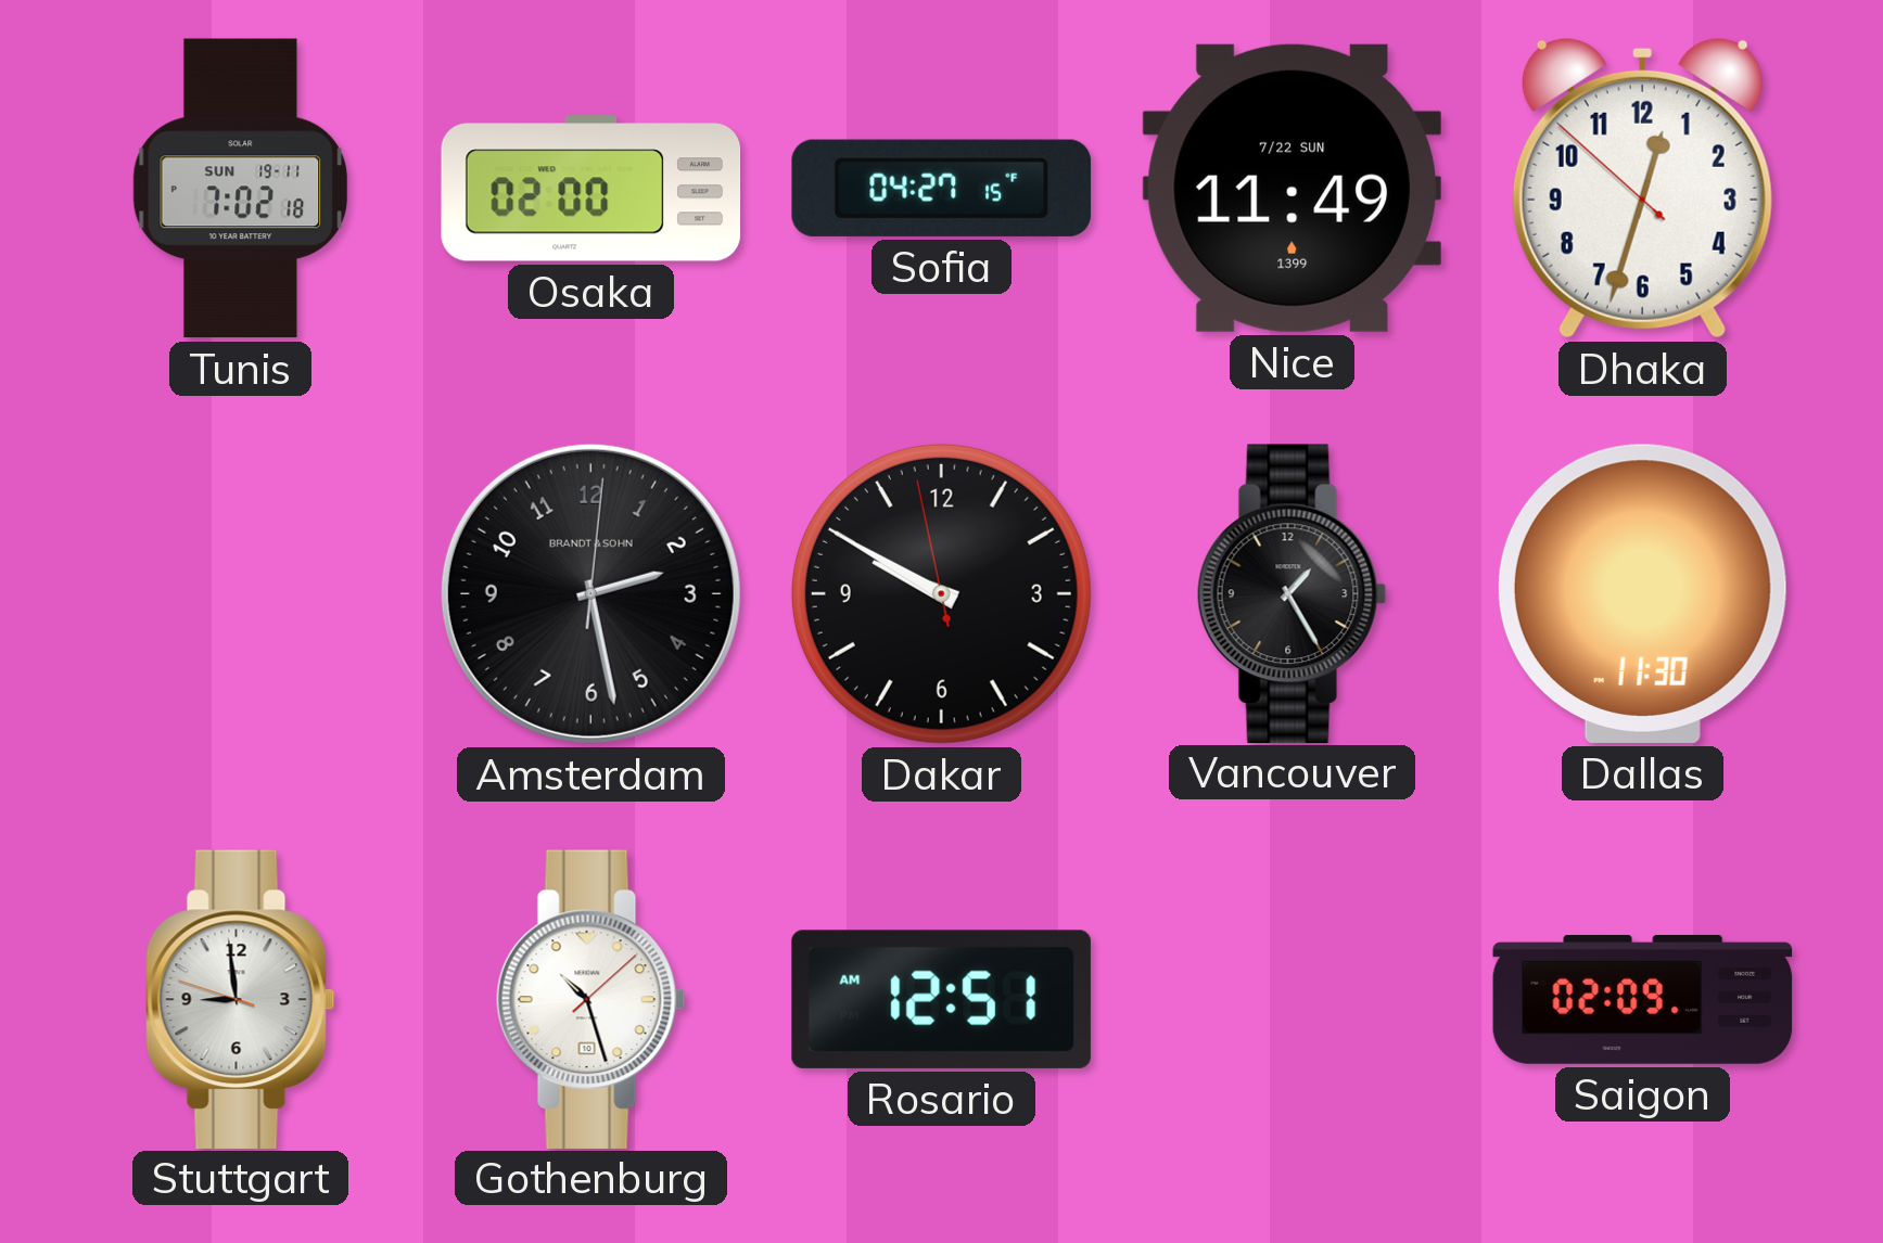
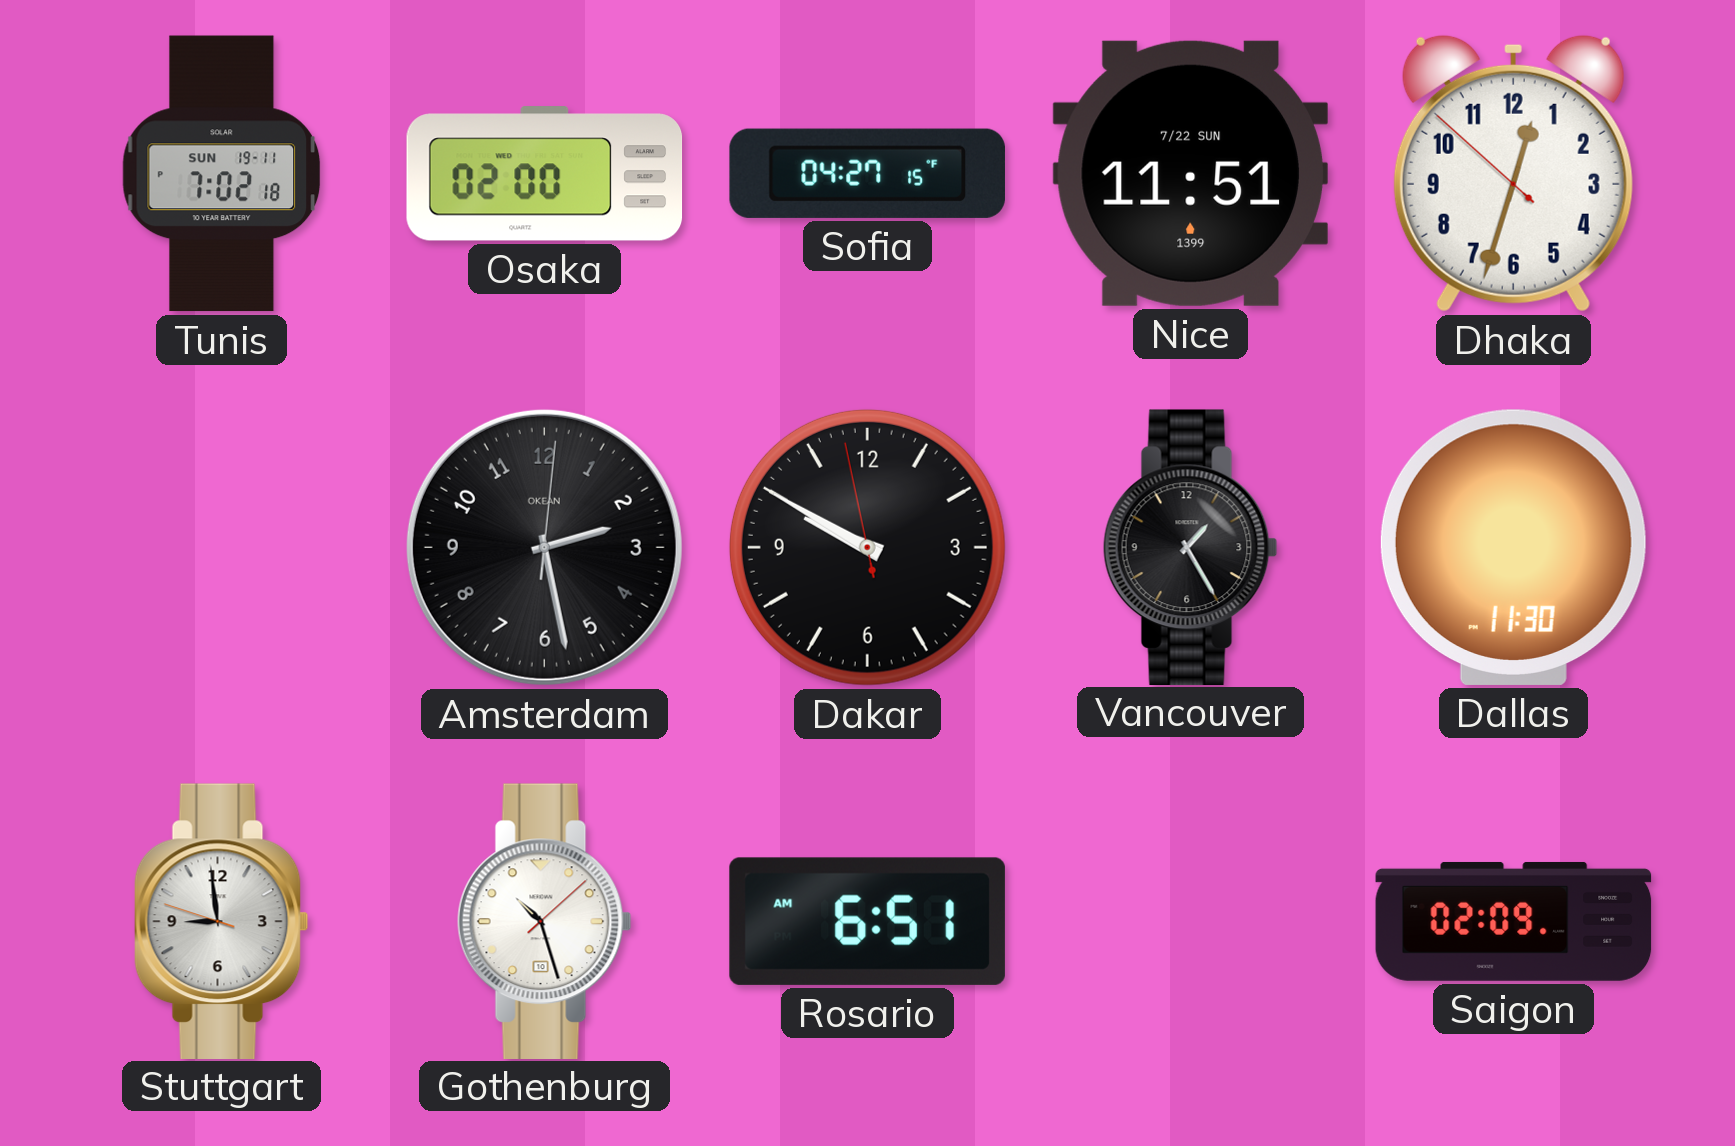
Nice: 11:49 -> 11:51
Amsterdam brand: BRANDT & SOHN -> OKEAN
Rosario: 12:51 -> 6:51
